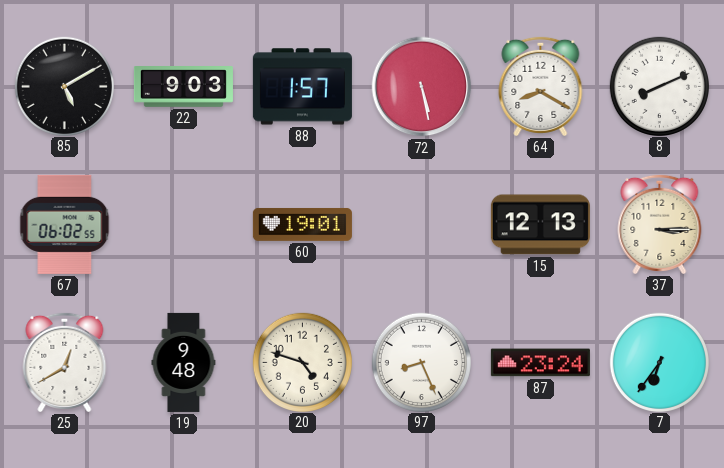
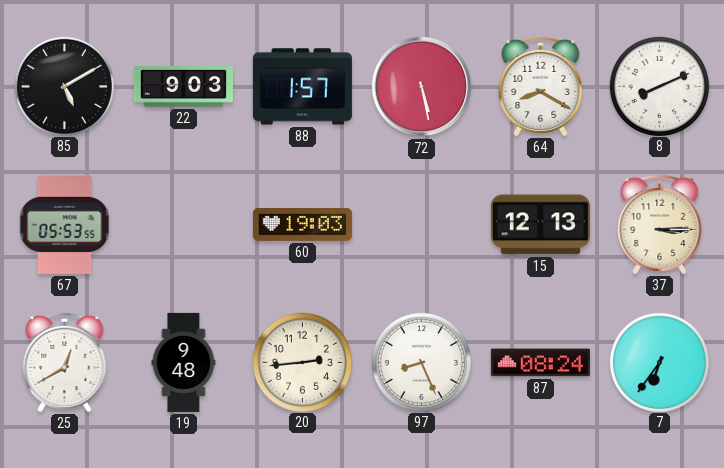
67: 06:02 -> 05:53
60: 19:01 -> 19:03
20: 4:48 -> 2:44
87: 23:24 -> 08:24
